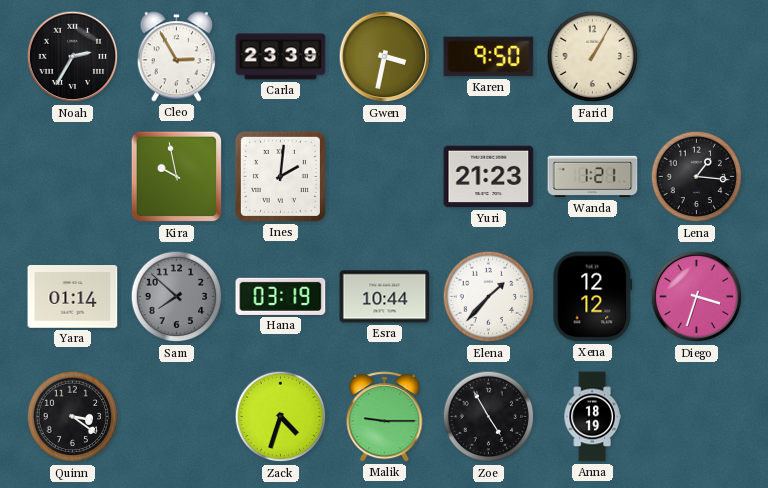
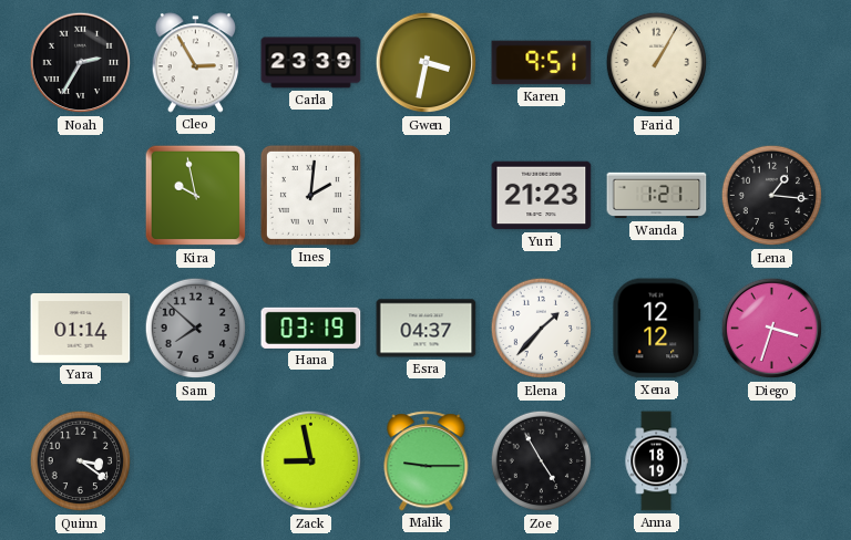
Karen: 9:50 -> 9:51
Esra: 10:44 -> 04:37
Zack: 4:33 -> 8:58
